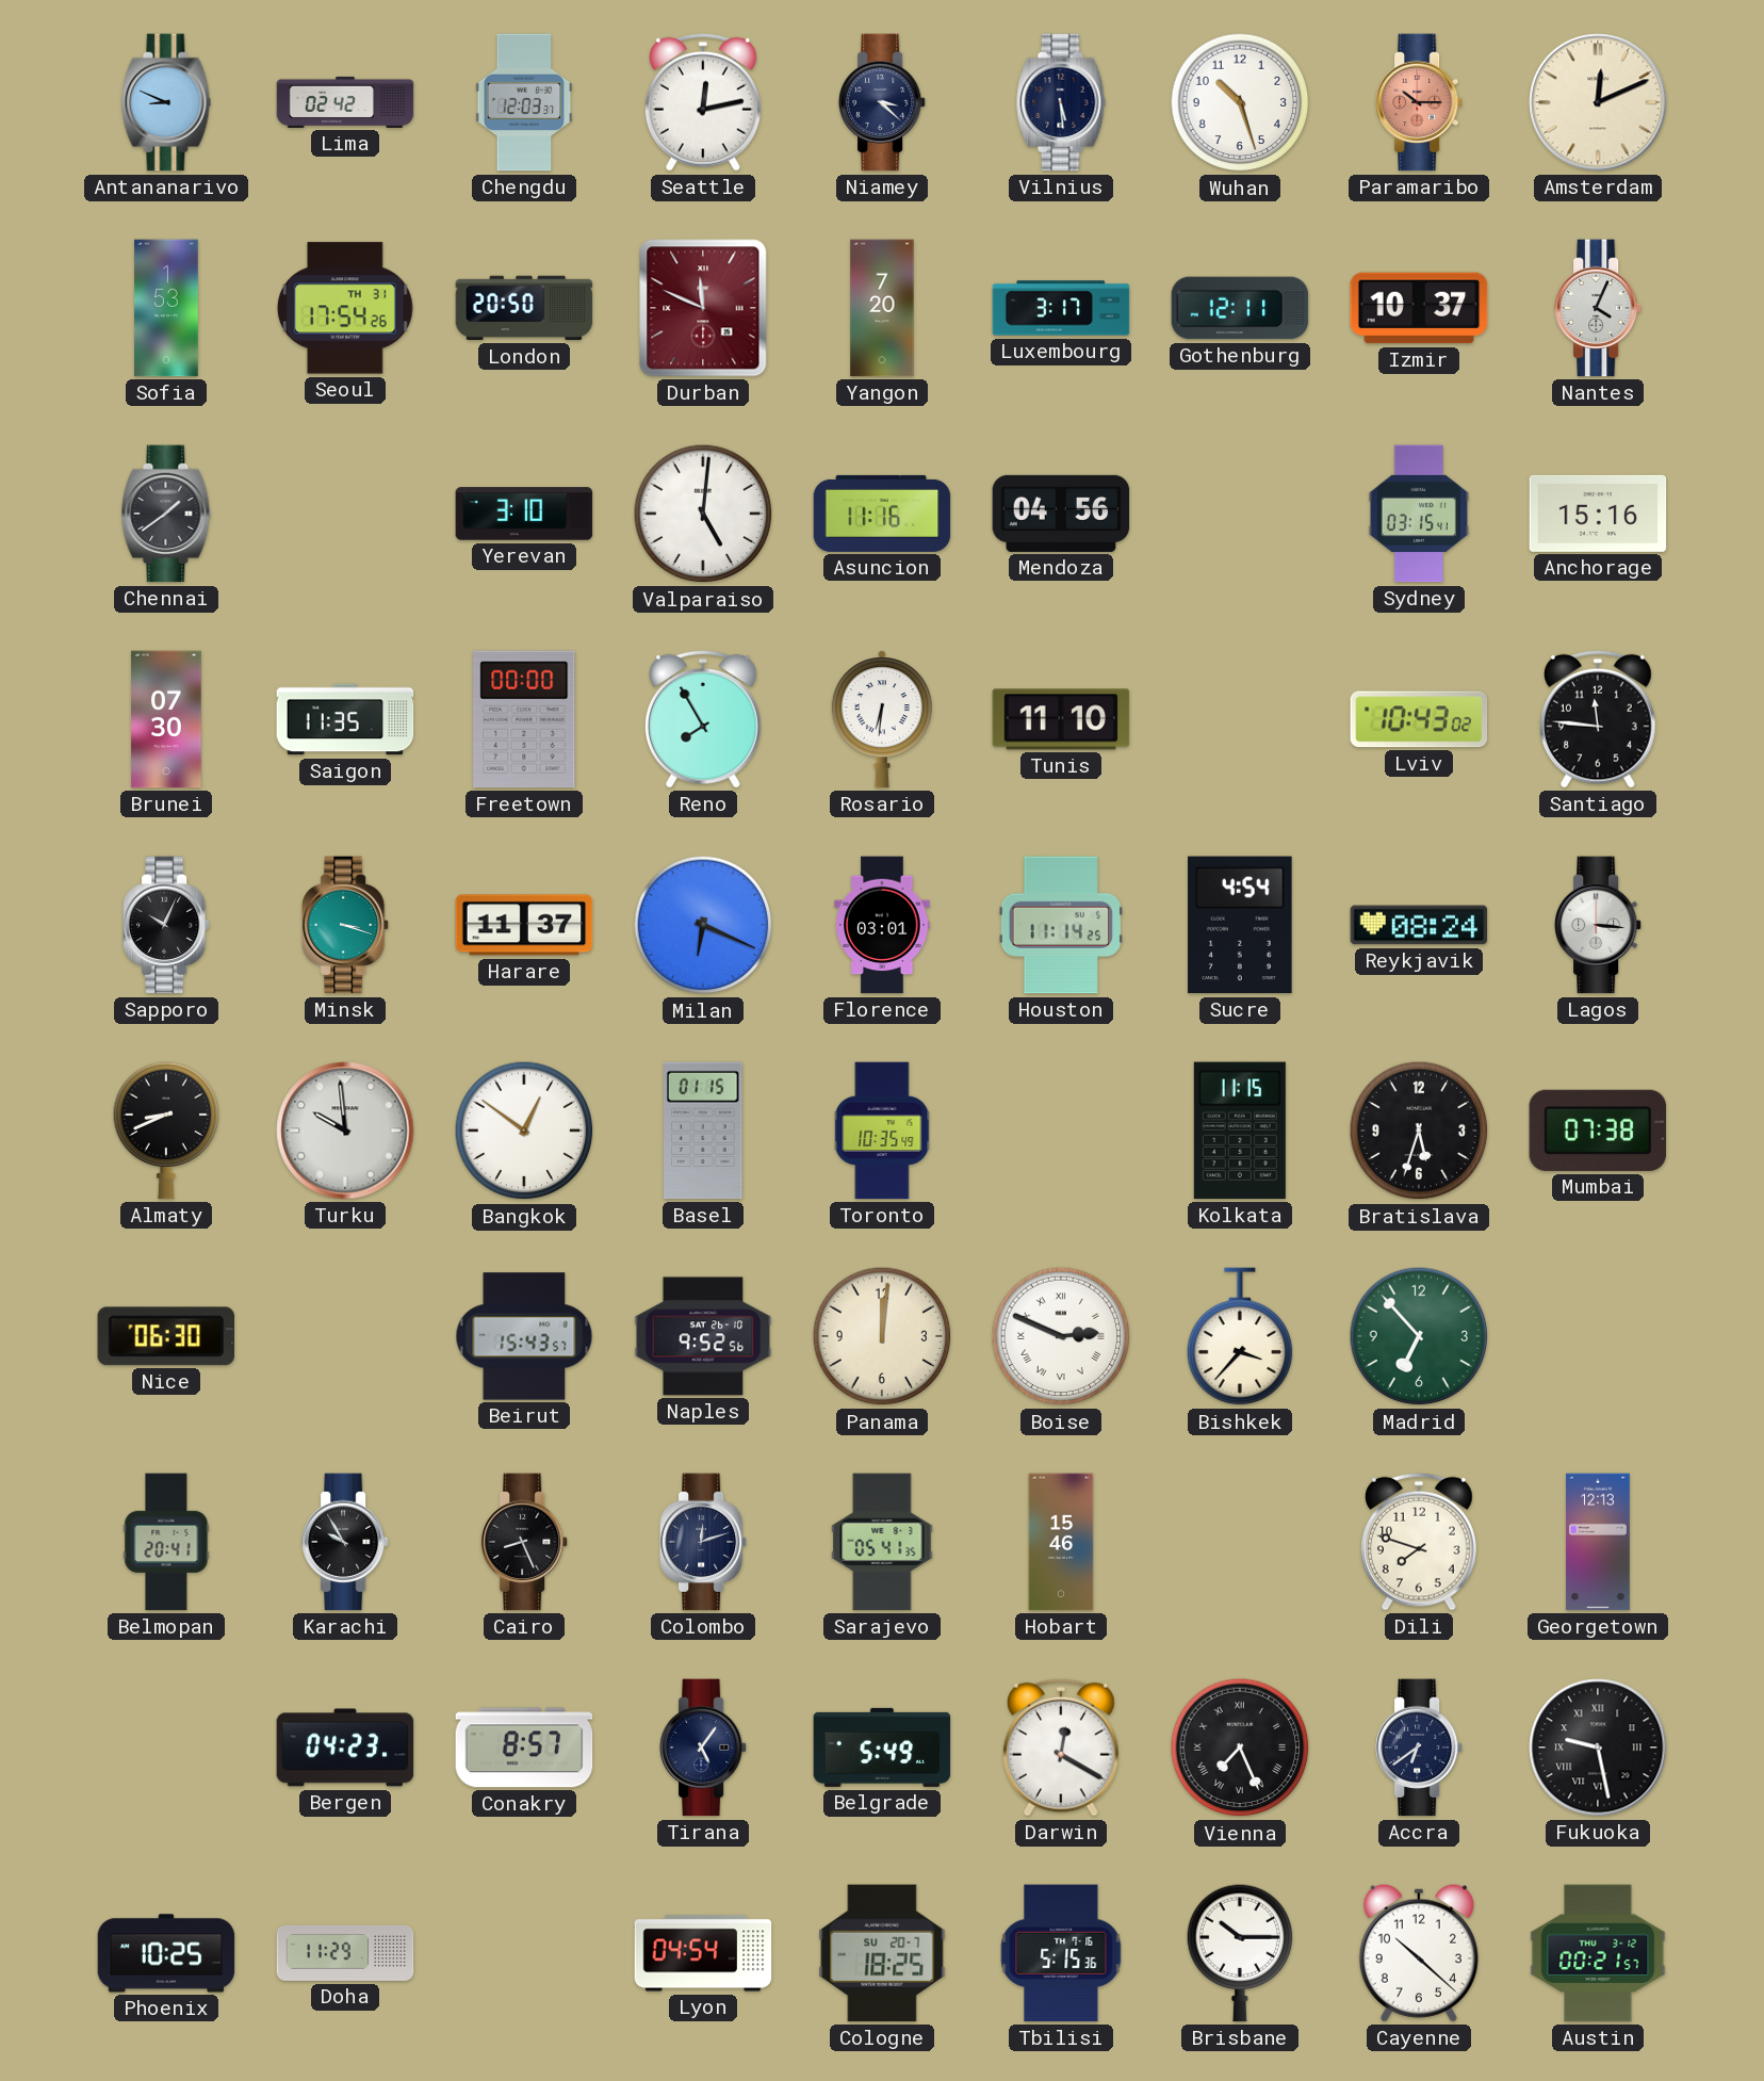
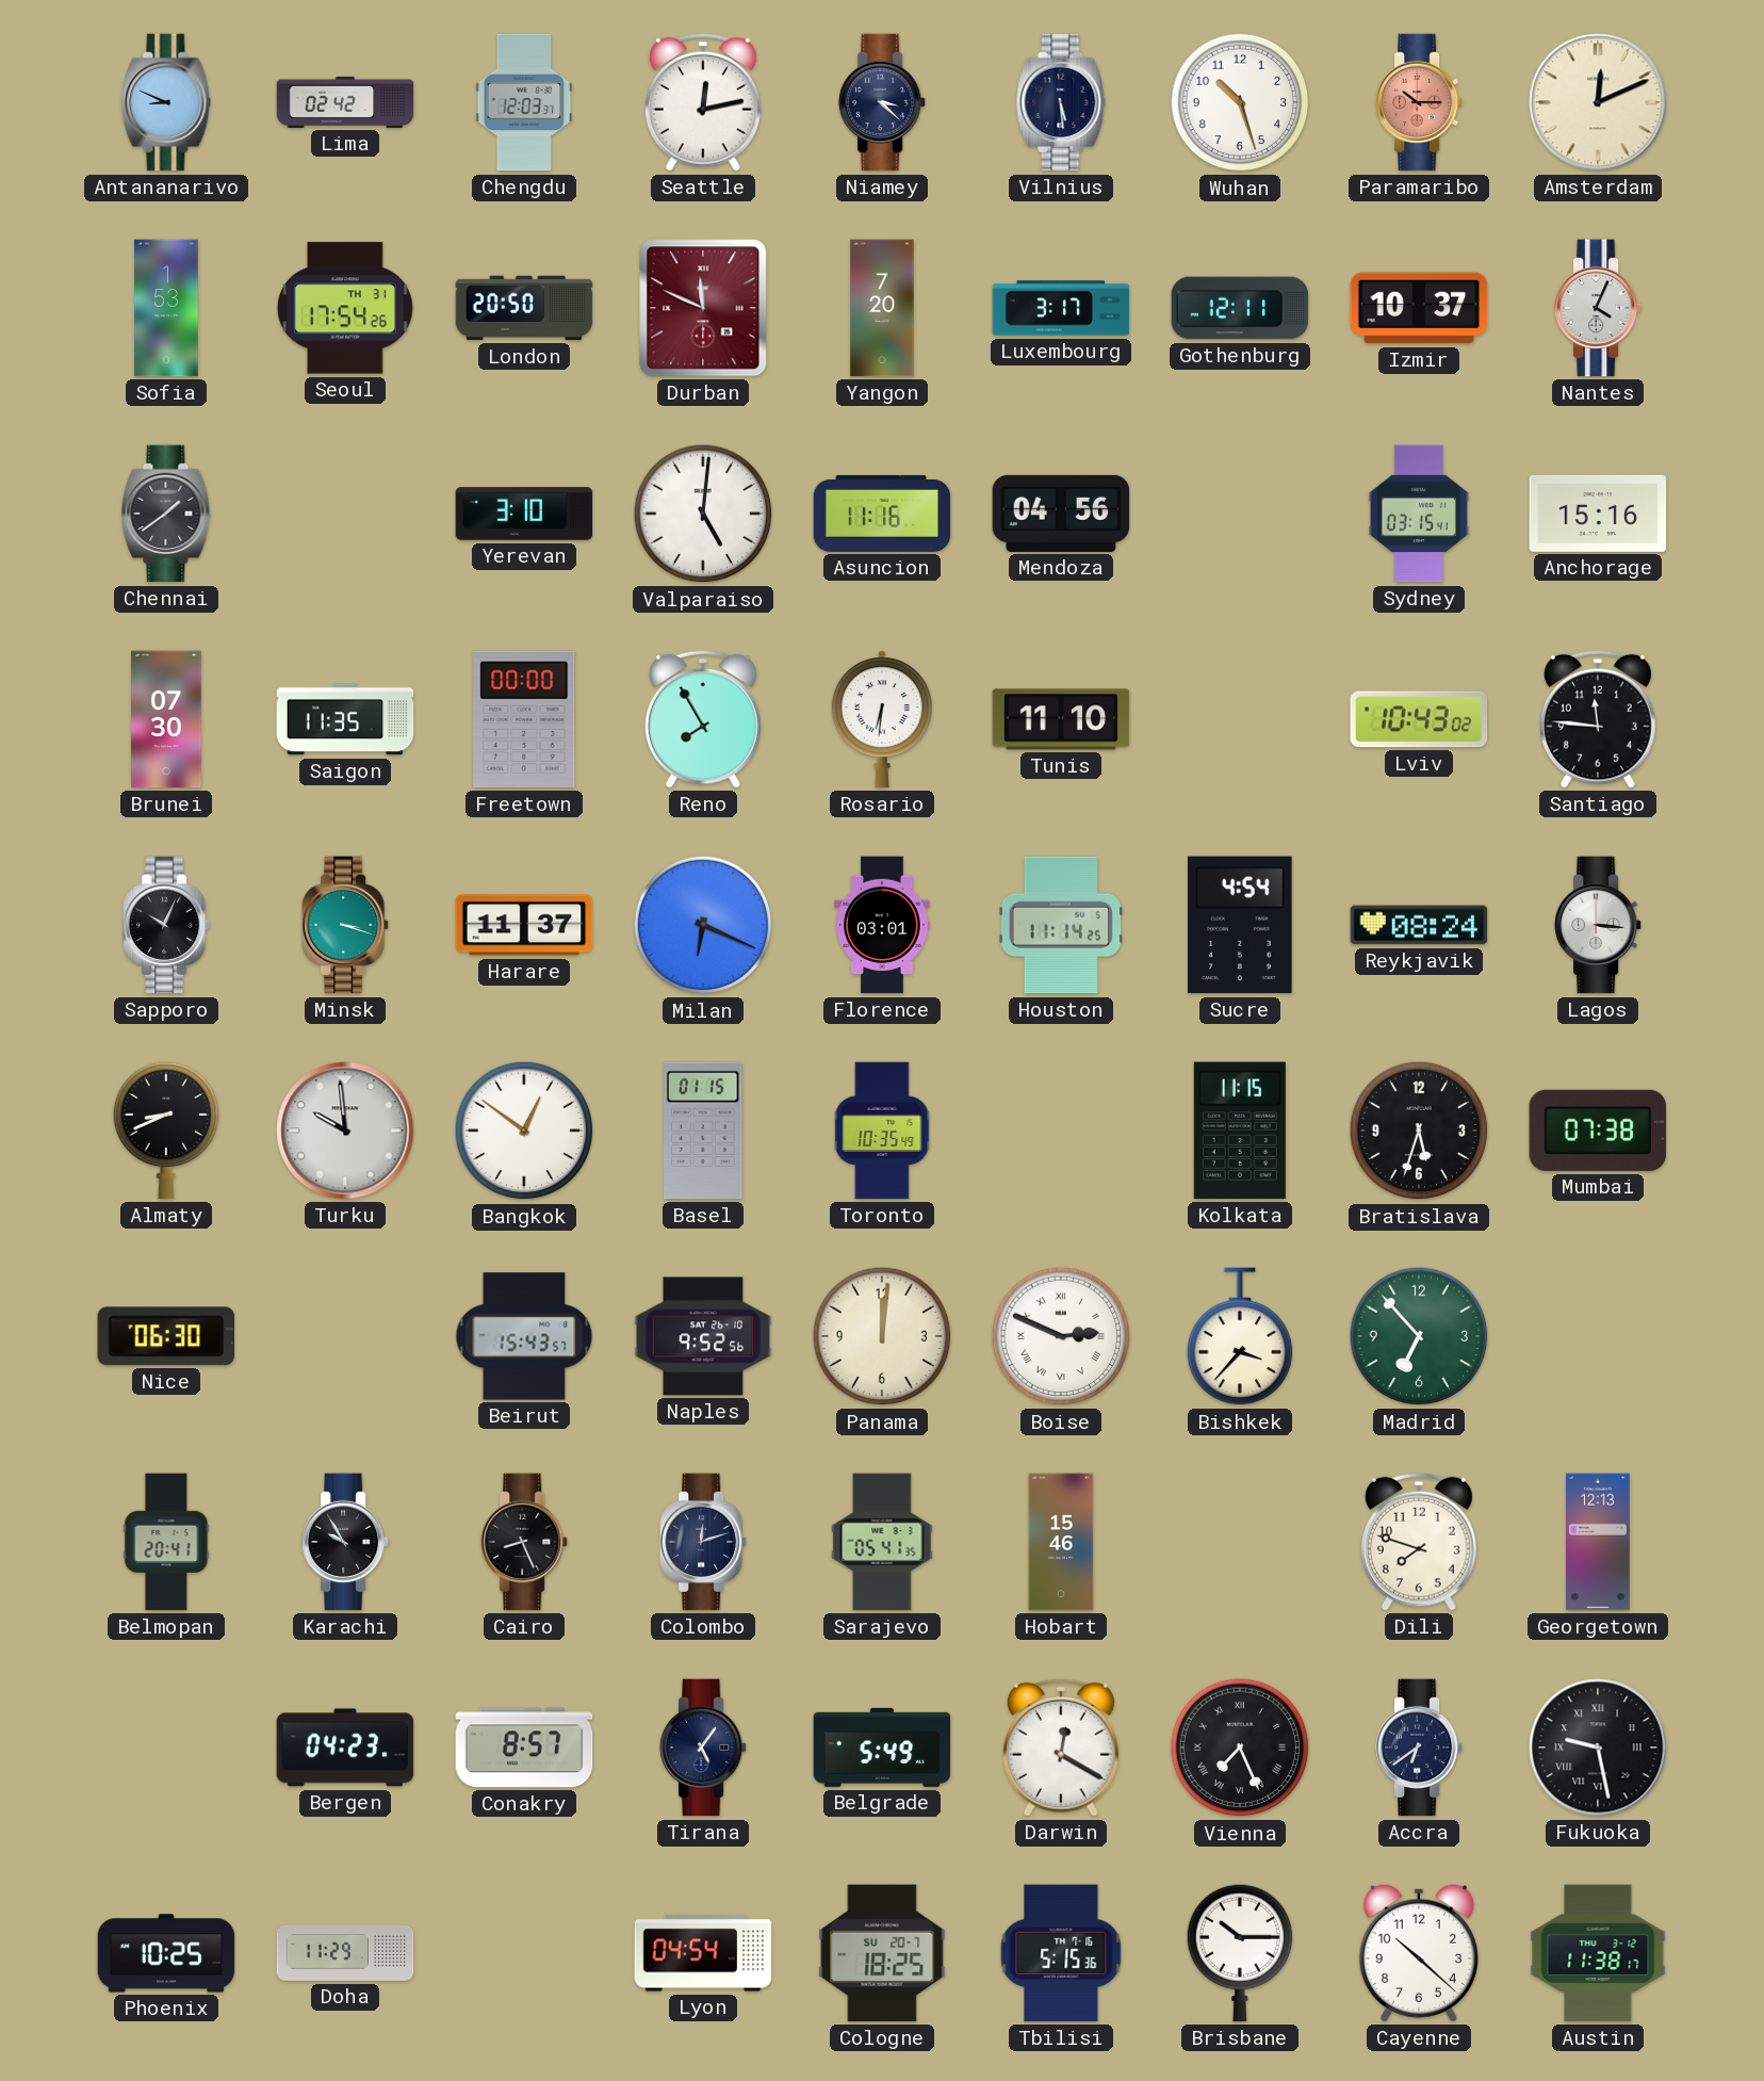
Austin: 00:21 -> 11:38
